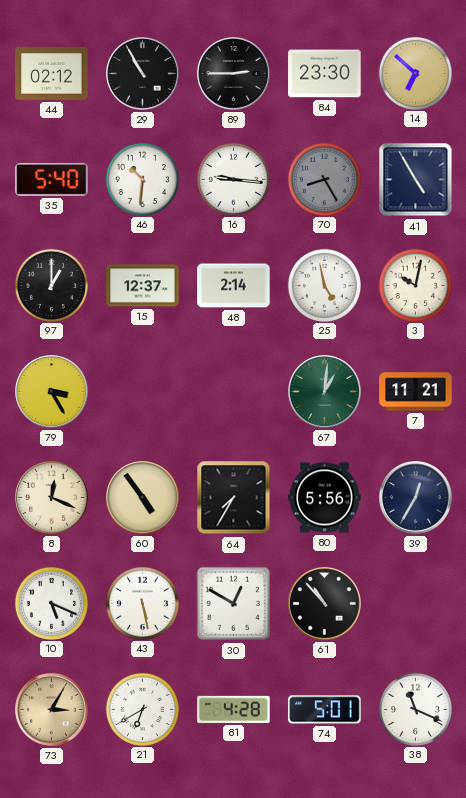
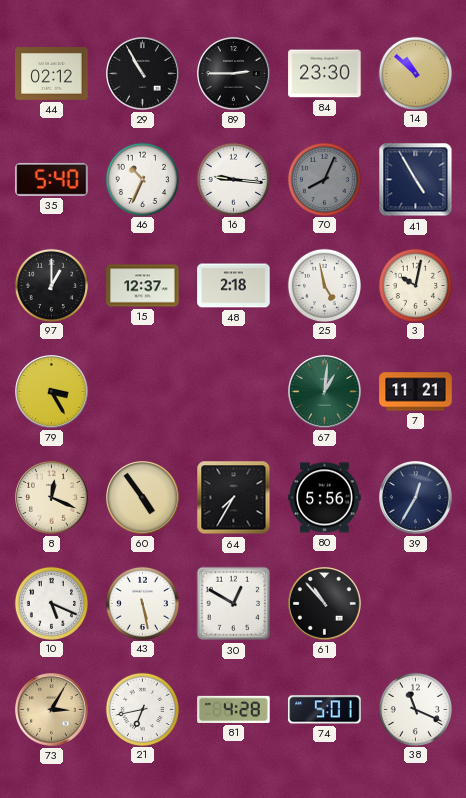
14: 6:52 -> 10:52
46: 10:31 -> 10:34
70: 8:25 -> 8:04
48: 2:14 -> 2:18
21: 6:40 -> 6:43
